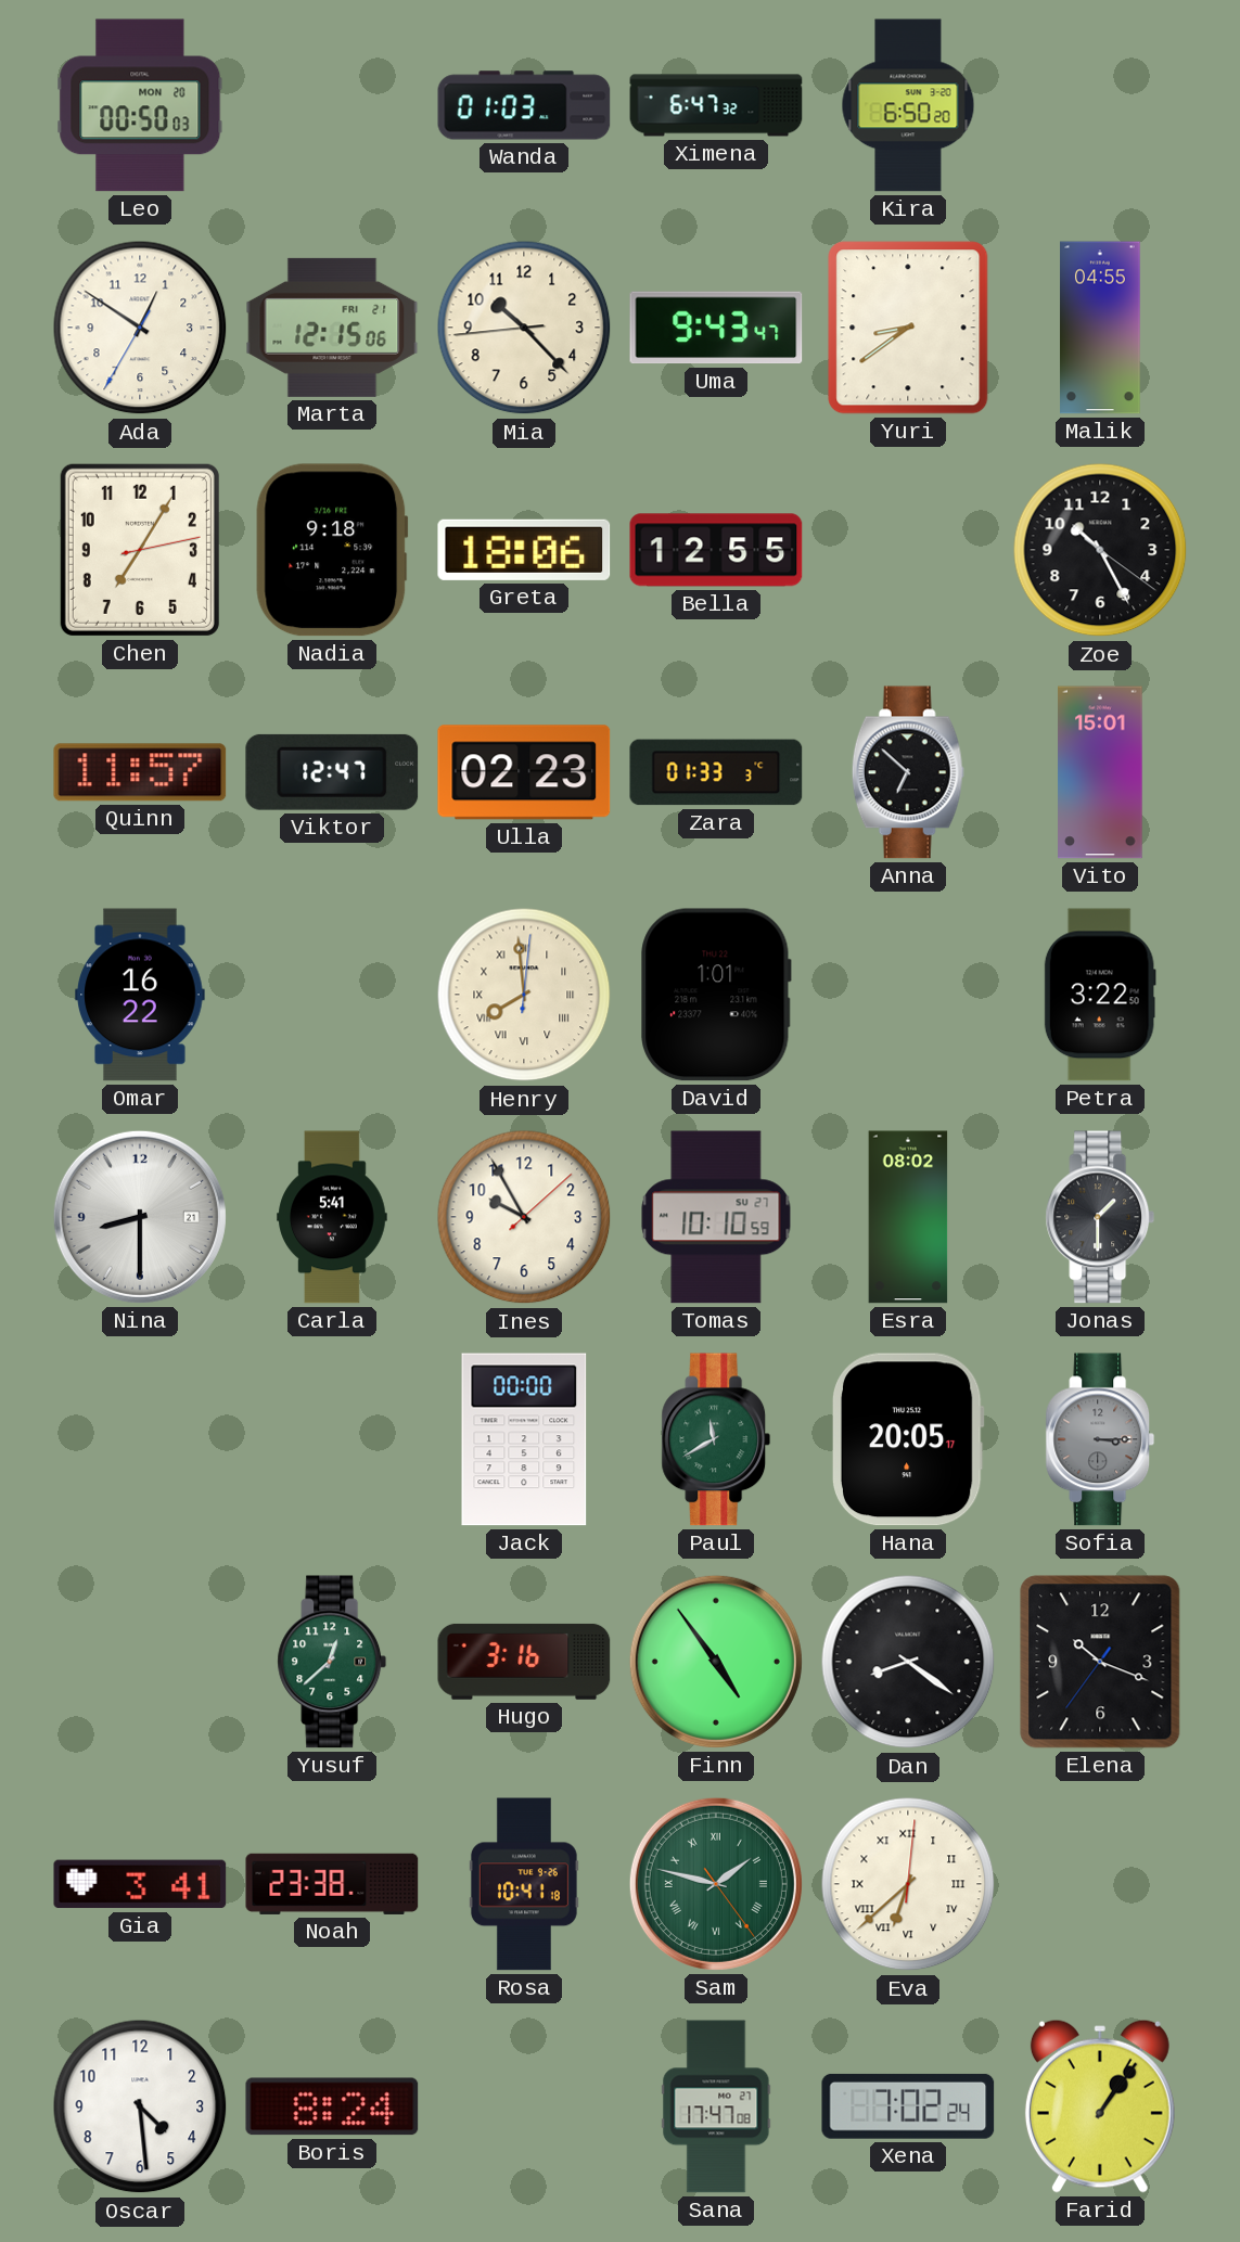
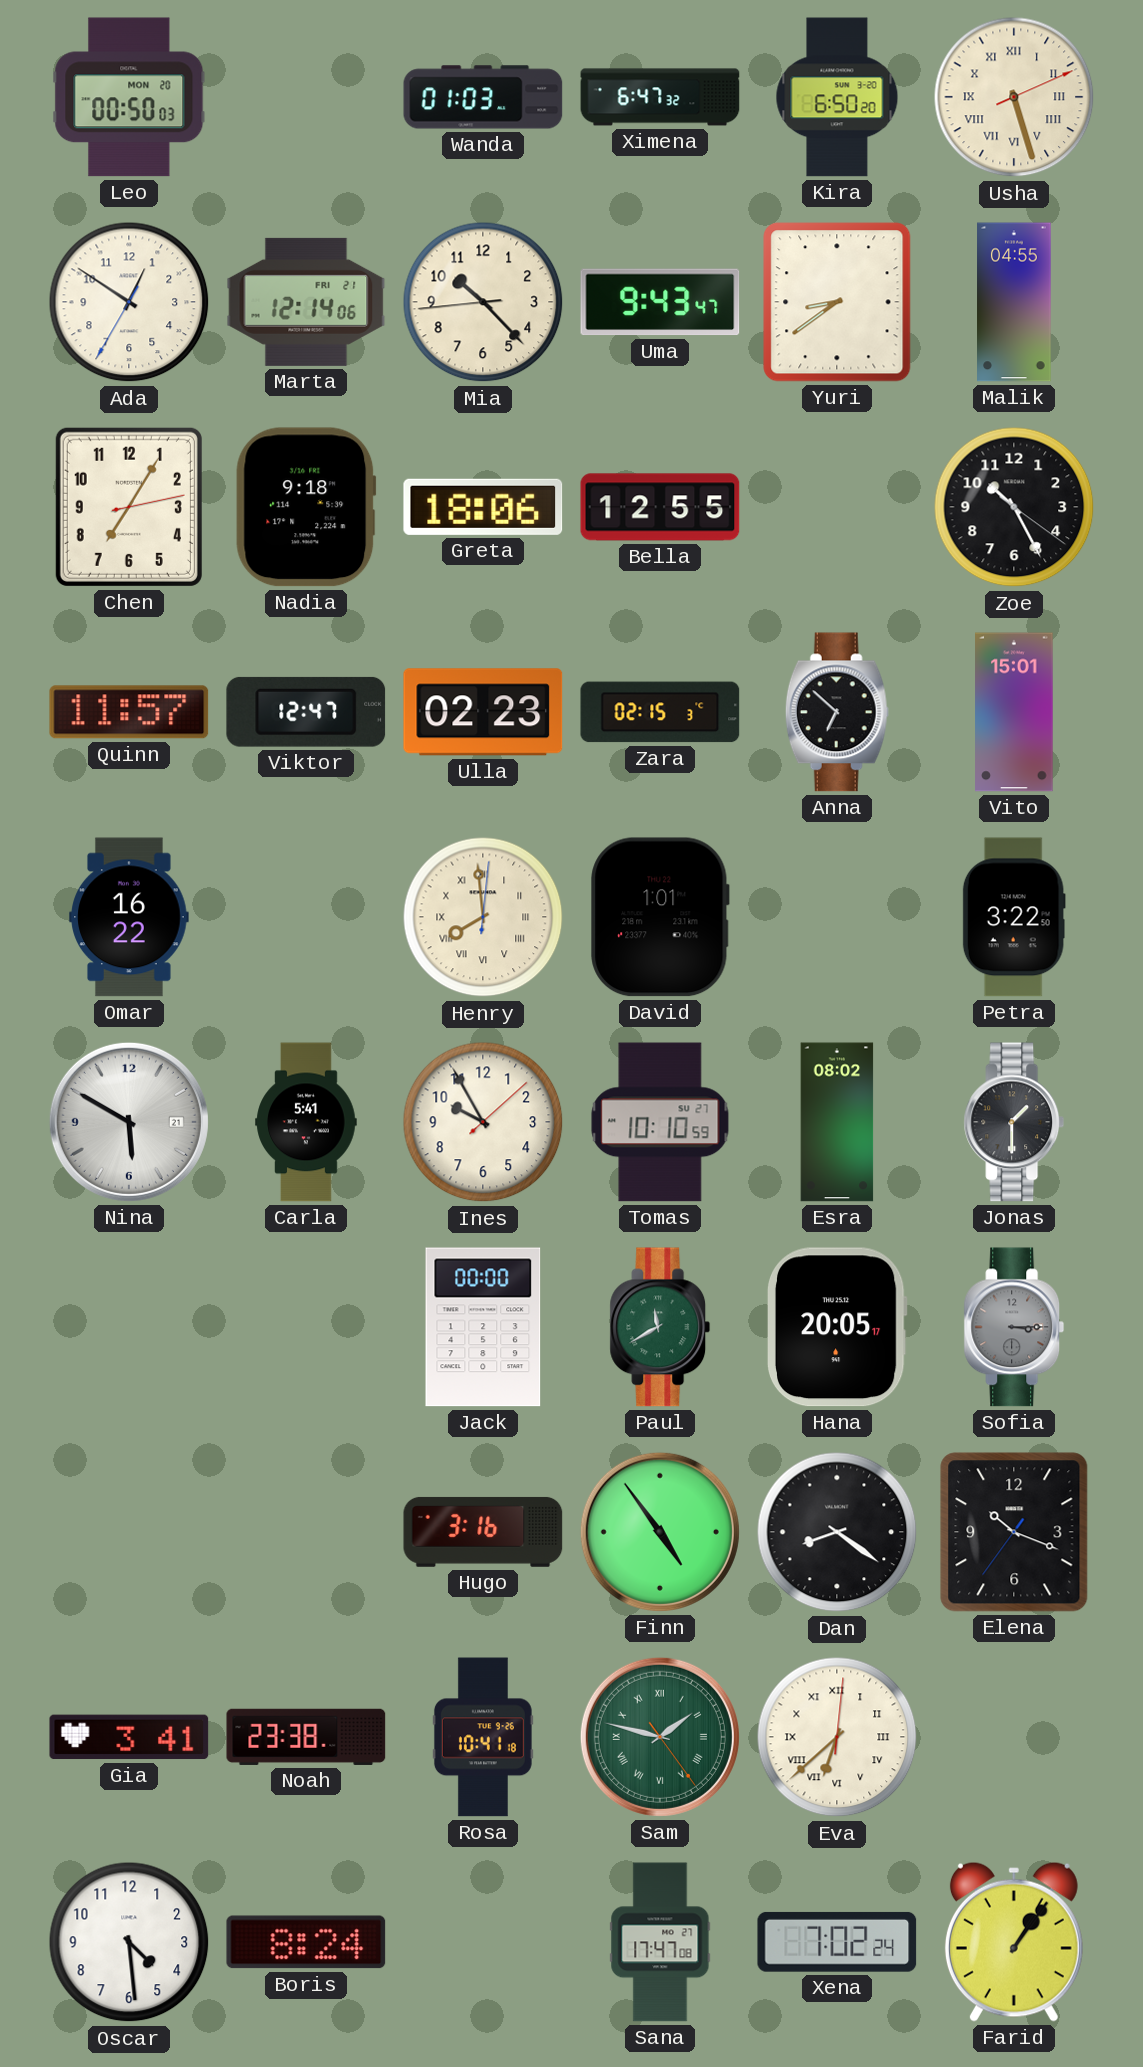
Usha: none -> 5:27
Marta: 12:15 -> 12:14
Zara: 01:33 -> 02:15
Nina: 8:30 -> 5:50
Yusuf: 12:38 -> none
